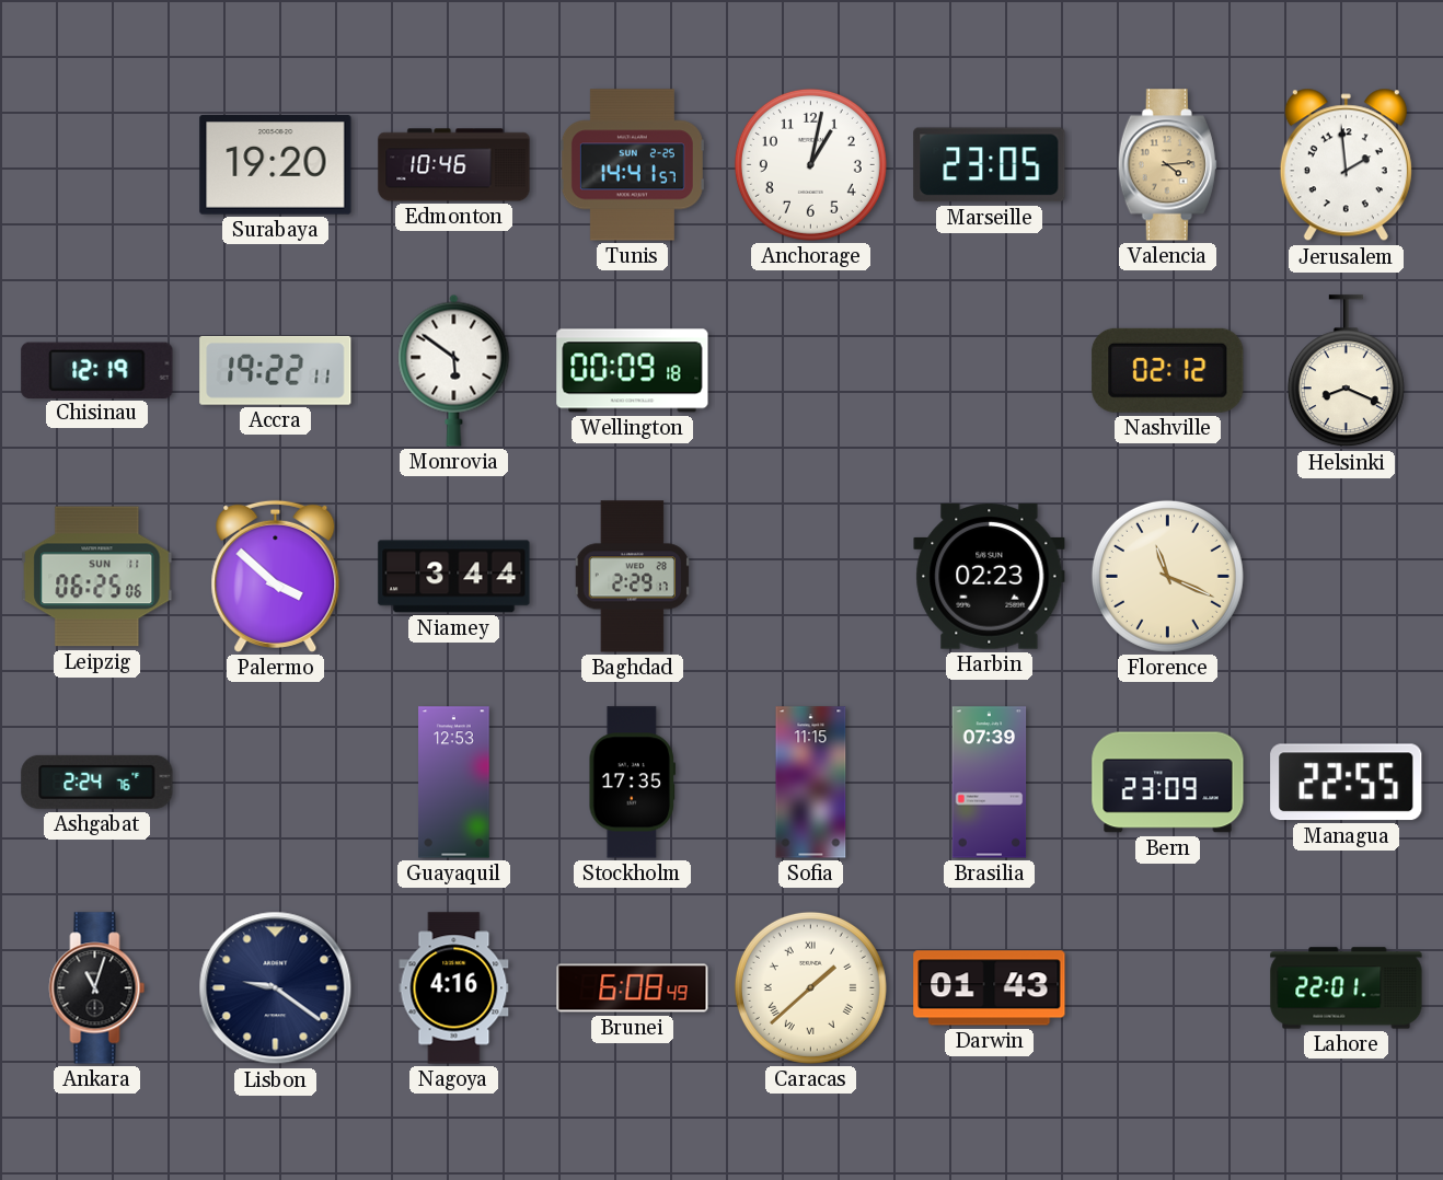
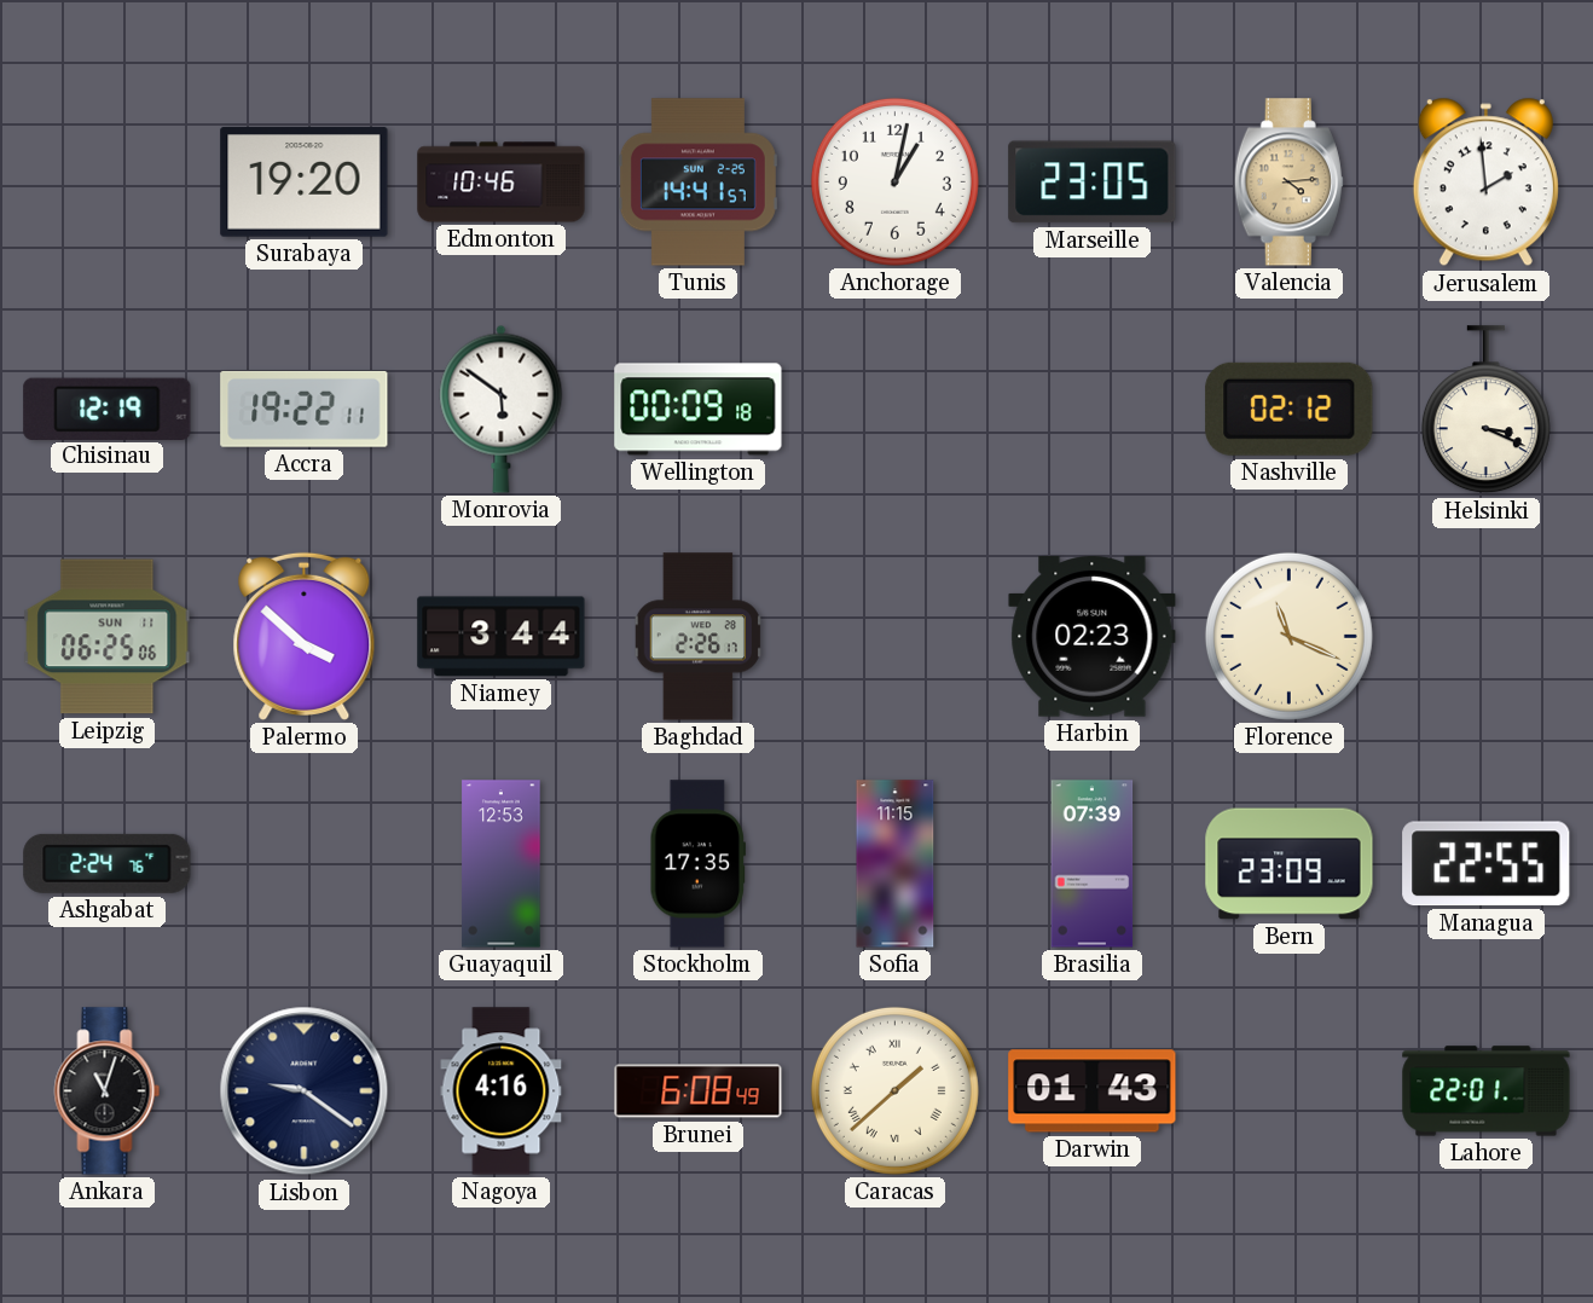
Helsinki: 8:19 -> 3:19
Baghdad: 2:29 -> 2:26
